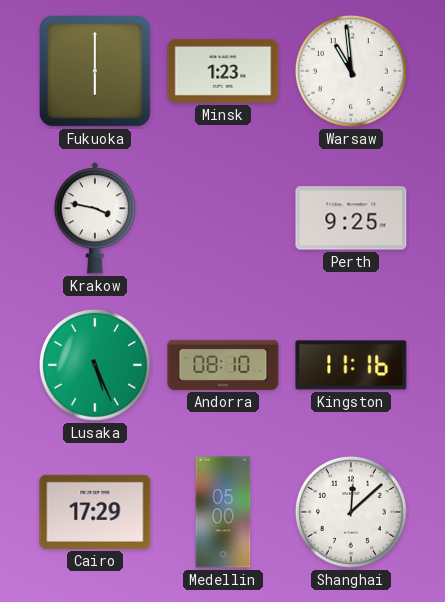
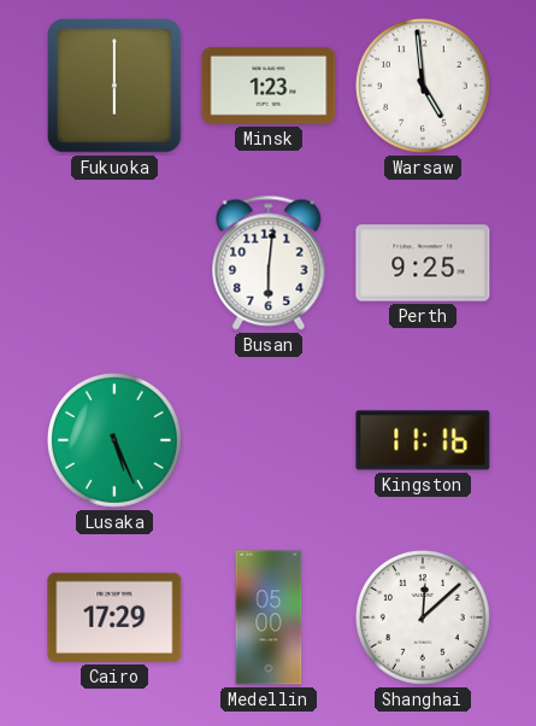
Warsaw: 10:59 -> 4:59
Krakow: 3:47 -> none
Busan: none -> 6:01
Andorra: 08:10 -> none
